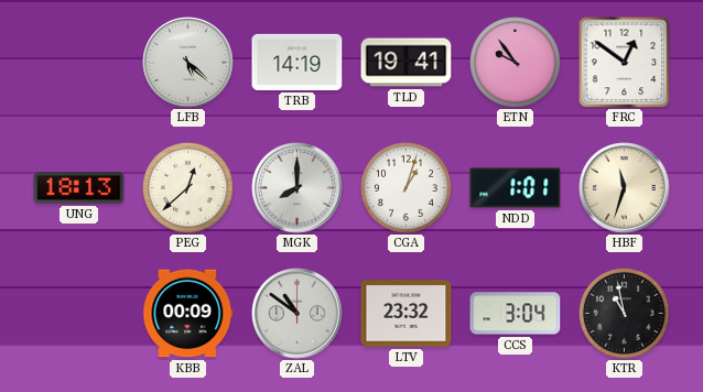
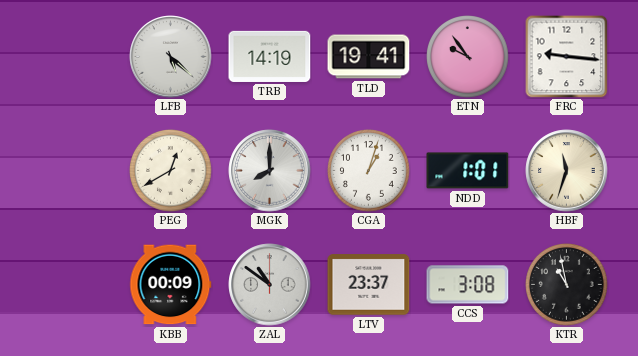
FRC: 12:51 -> 9:16
UNG: 18:13 -> none
PEG: 12:38 -> 12:40
LTV: 23:32 -> 23:37
CCS: 3:04 -> 3:08
